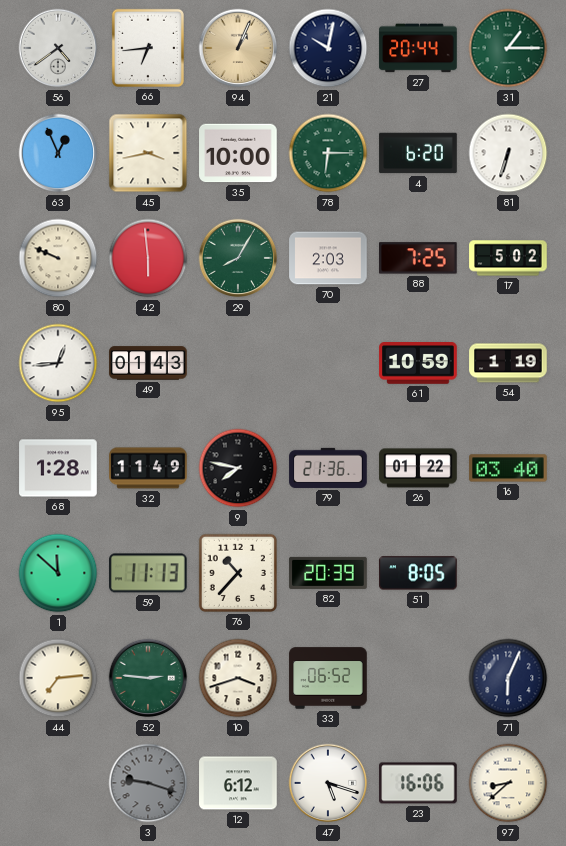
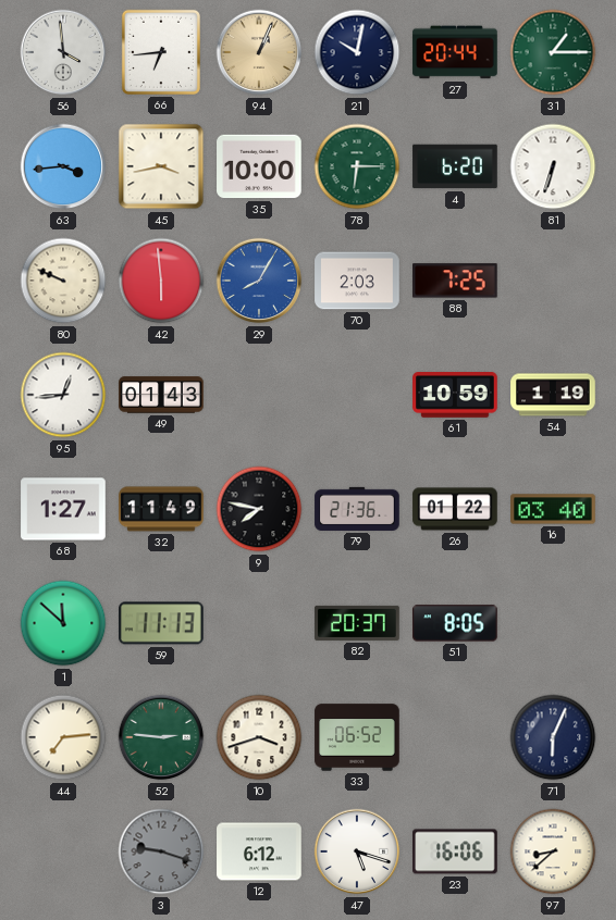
56: 4:39 -> 3:59
63: 12:56 -> 3:44
29 dial: green -> blue
17: 5:02 -> none
68: 1:28 -> 1:27
76: 10:37 -> none
82: 20:39 -> 20:37
